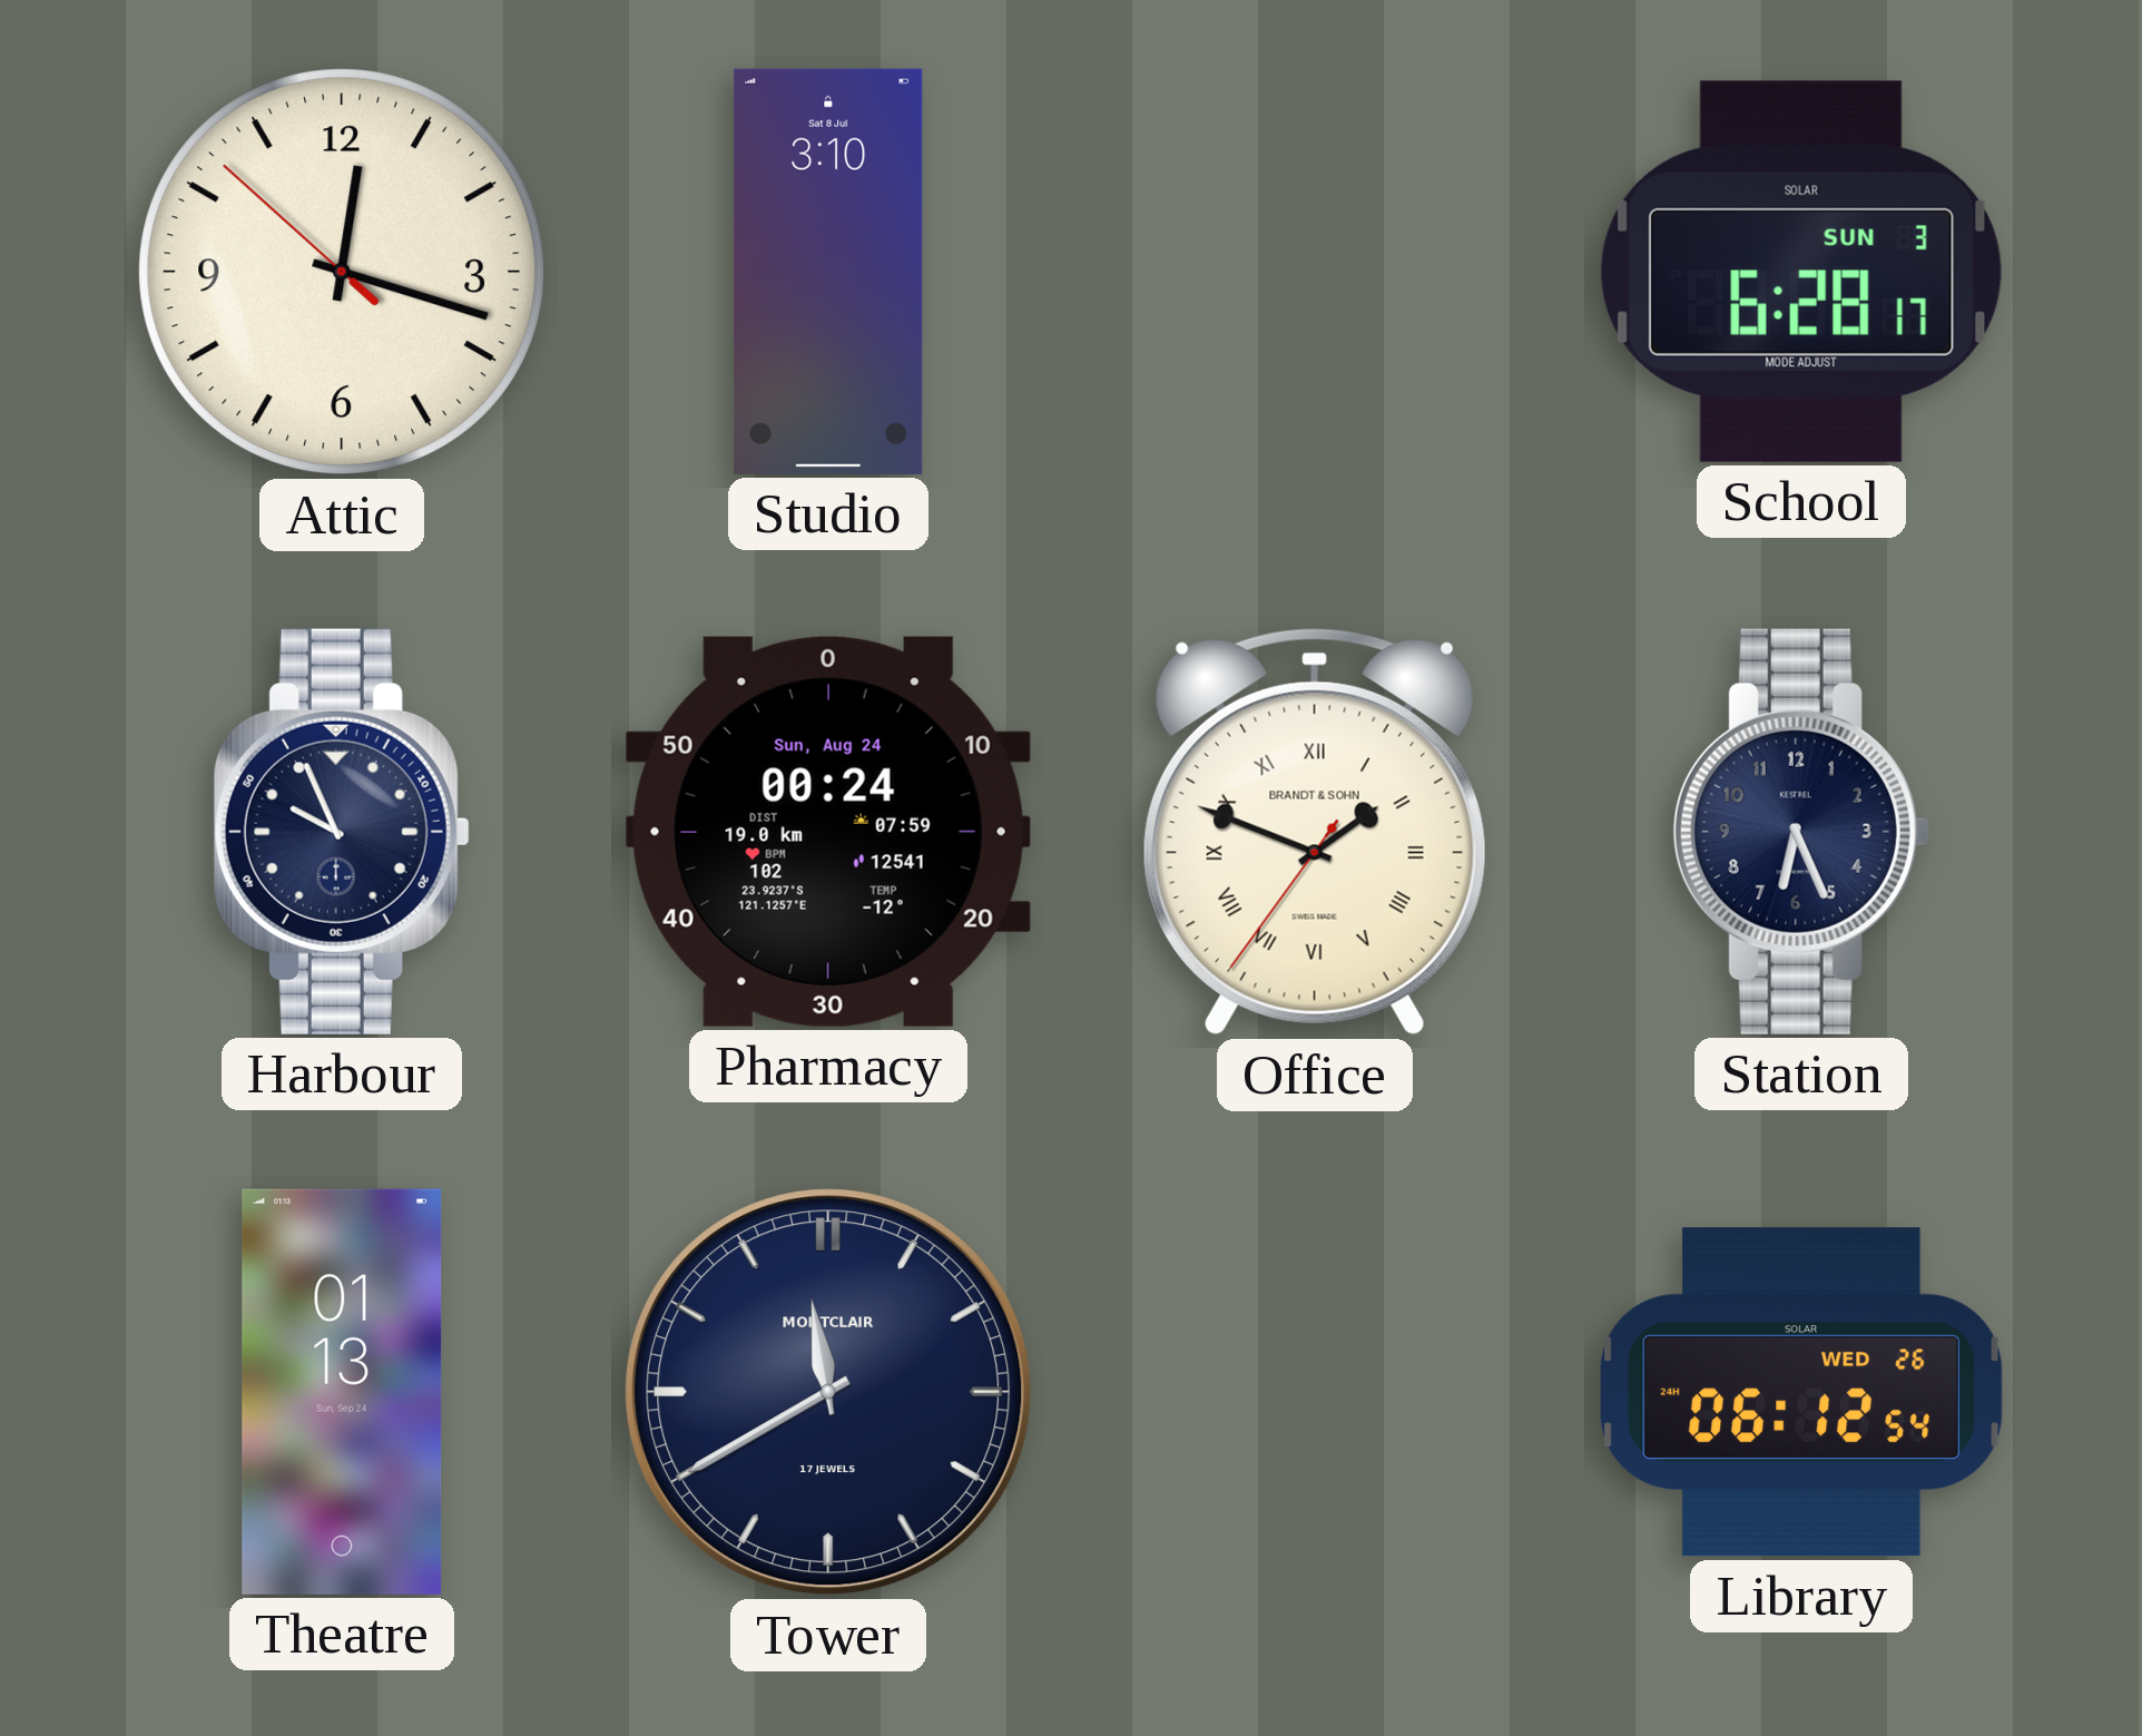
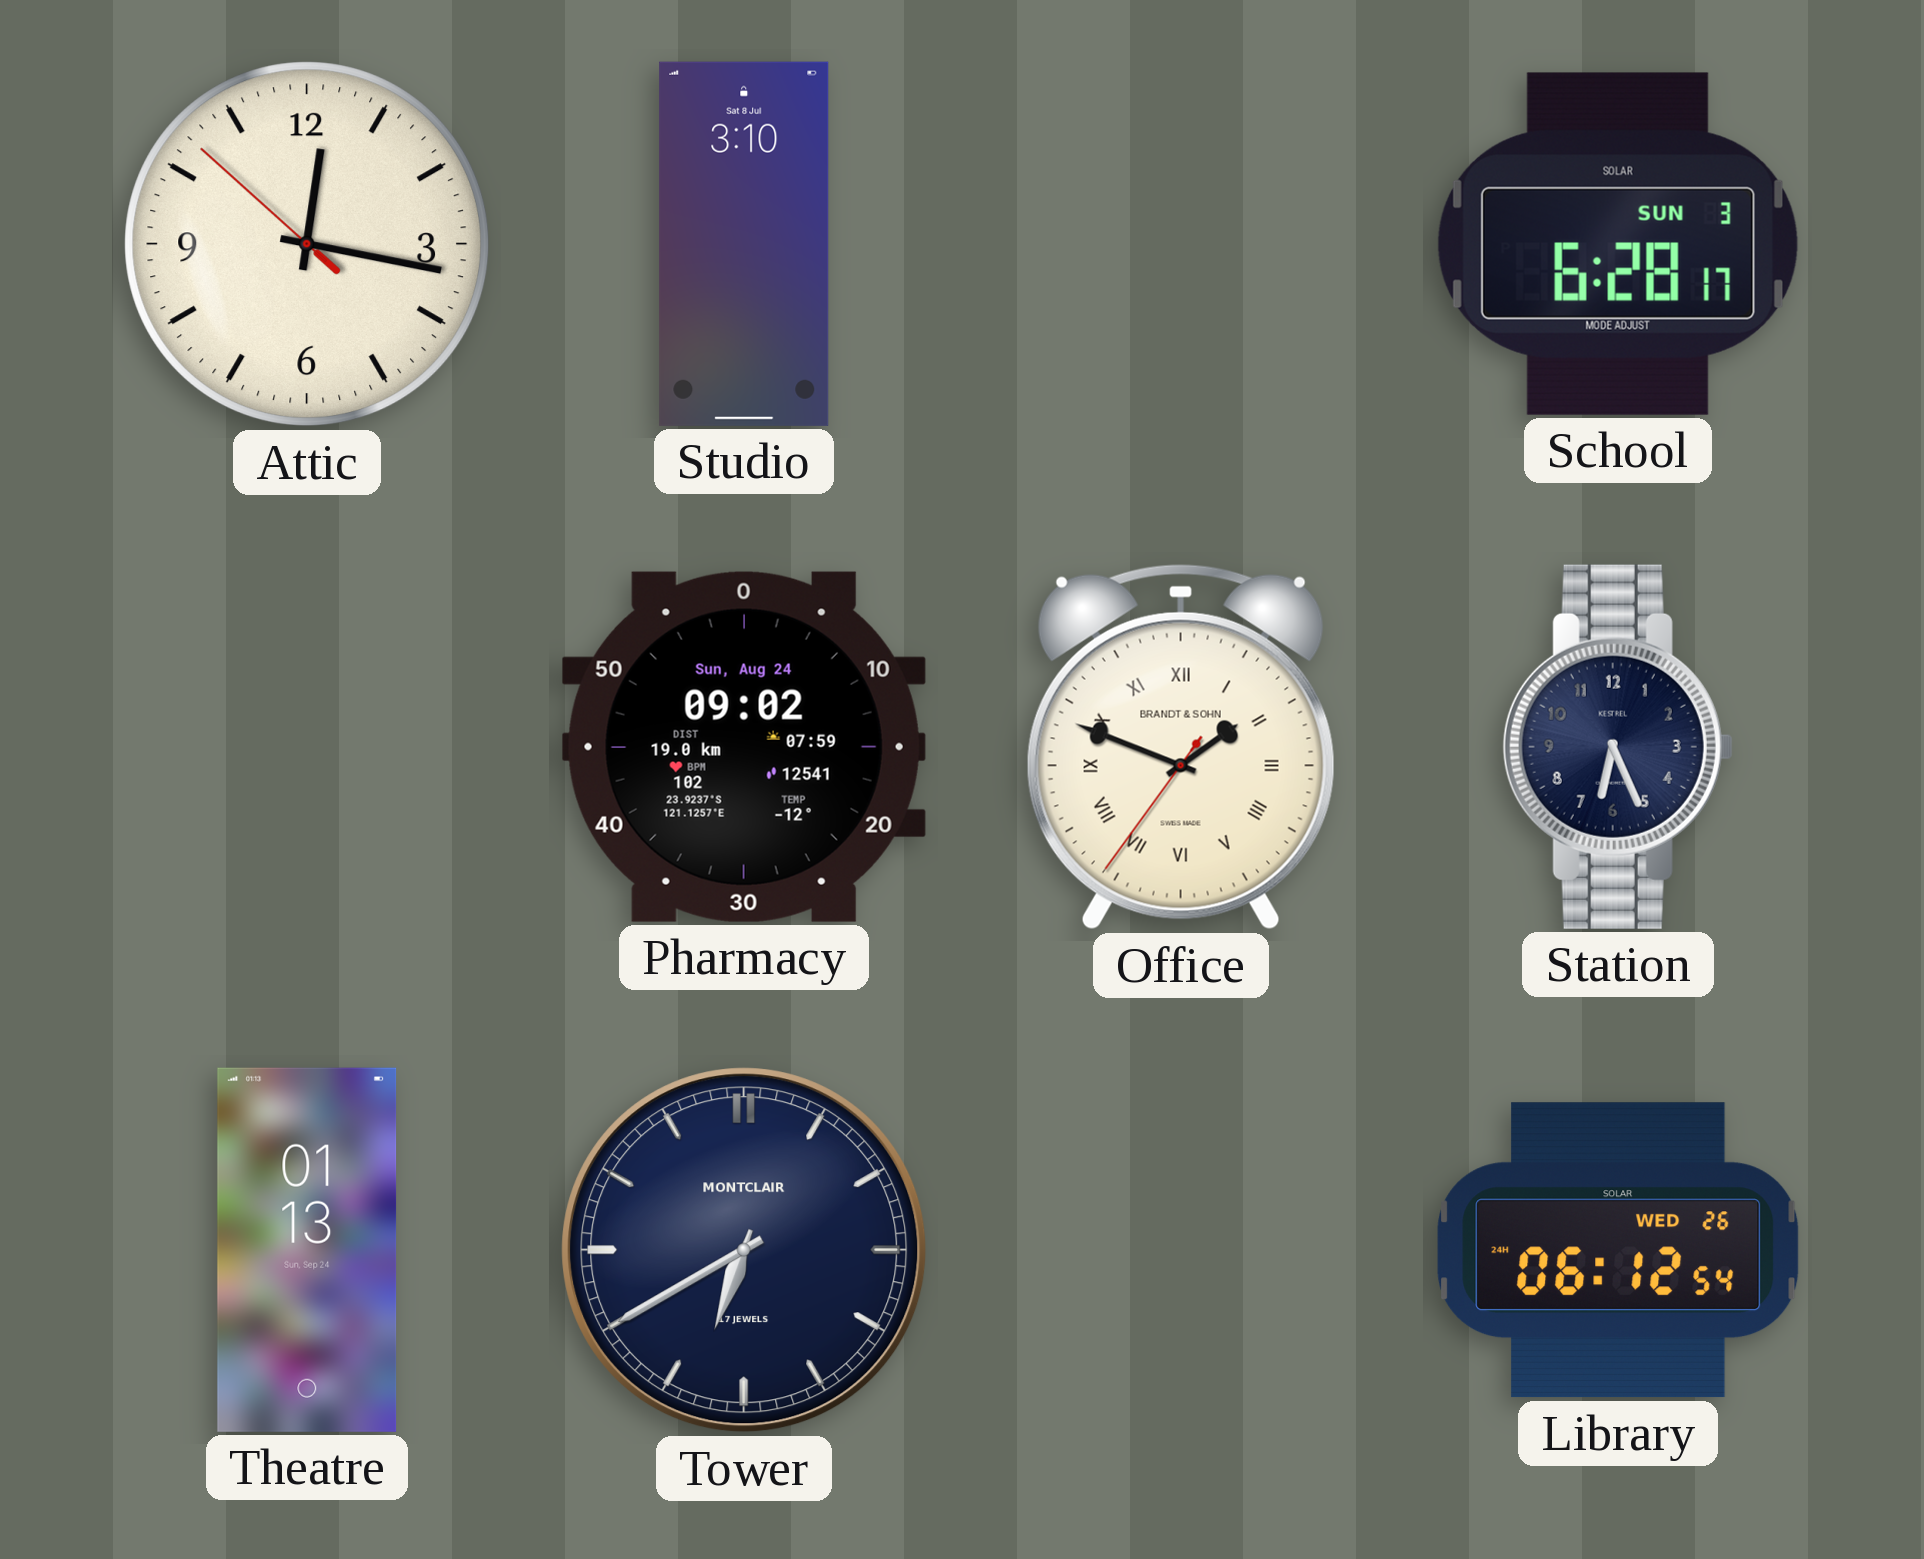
Attic: 12:17 -> 12:16
Harbour: 9:56 -> none
Pharmacy: 00:24 -> 09:02
Tower: 11:40 -> 6:40
